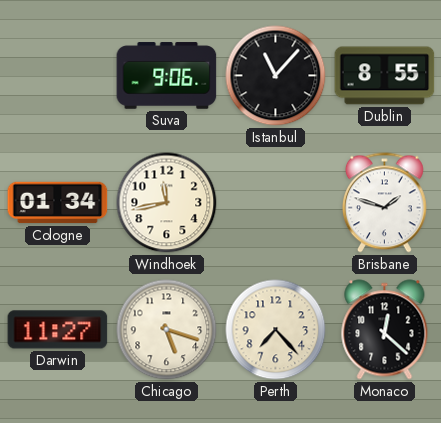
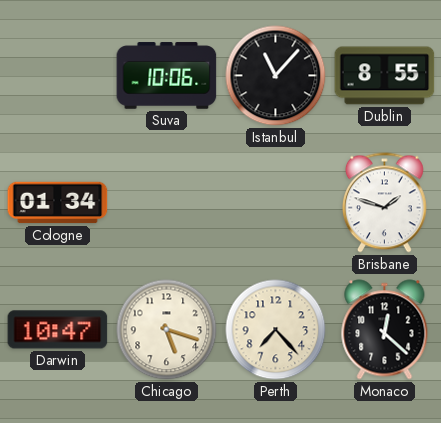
Suva: 9:06 -> 10:06
Windhoek: 11:43 -> none
Darwin: 11:27 -> 10:47
